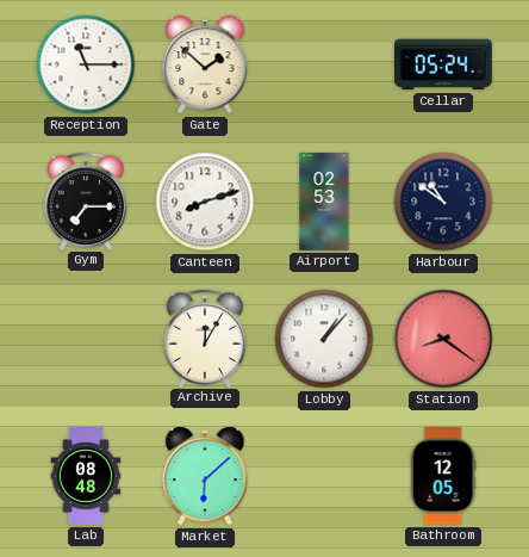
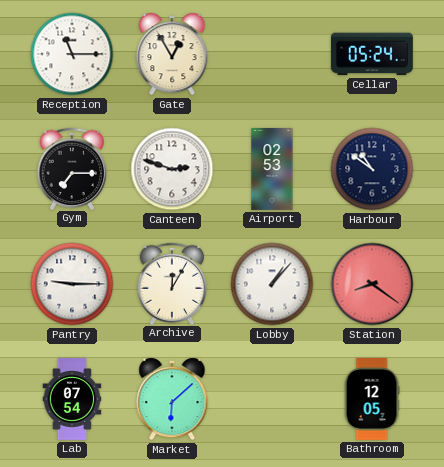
Gate: 1:52 -> 12:55
Canteen: 8:12 -> 2:48
Pantry: none -> 9:15
Lab: 08:48 -> 07:54
